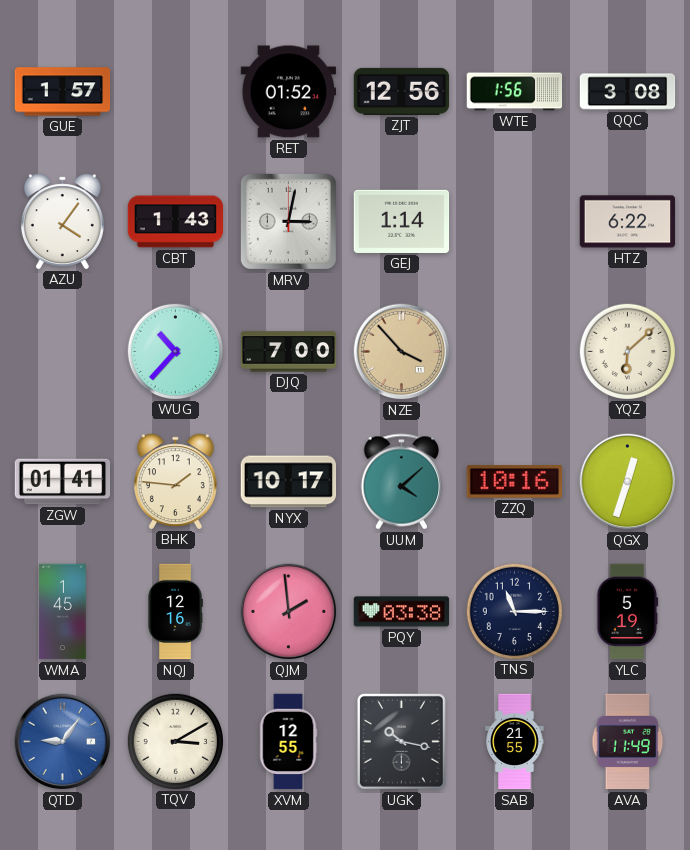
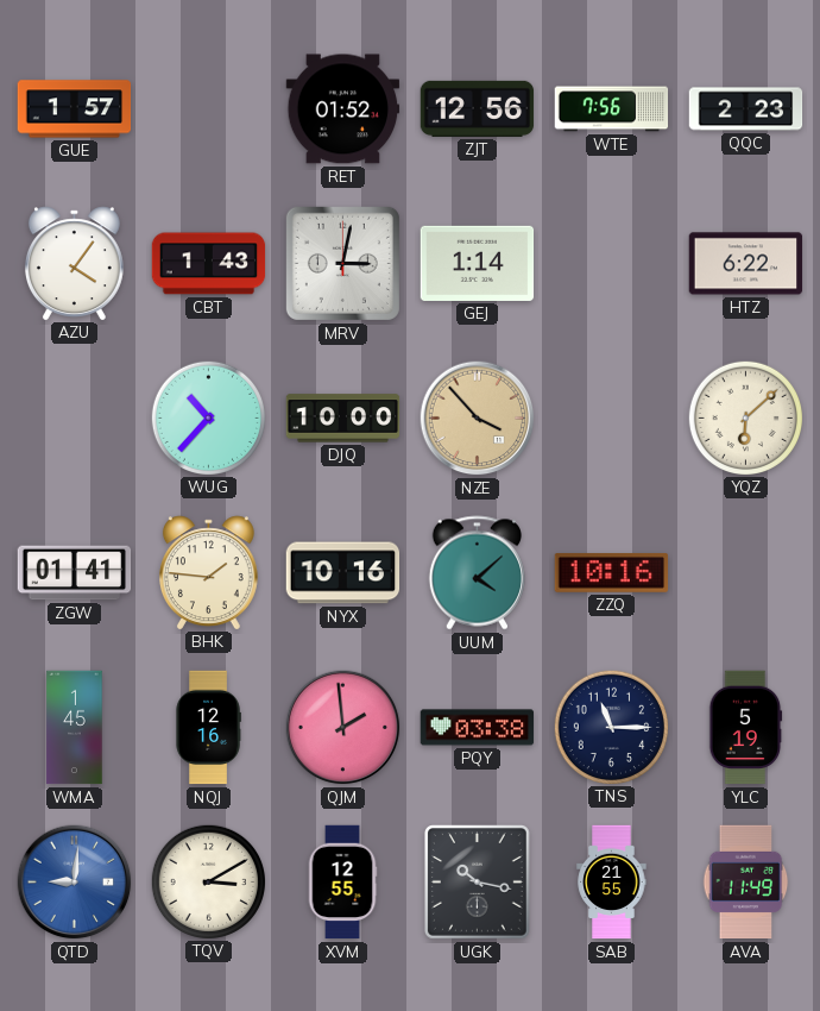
WTE: 1:56 -> 7:56
QQC: 3:08 -> 2:23
DJQ: 7:00 -> 10:00
NYX: 10:17 -> 10:16
QGX: 12:33 -> none
QTD: 9:06 -> 9:01
